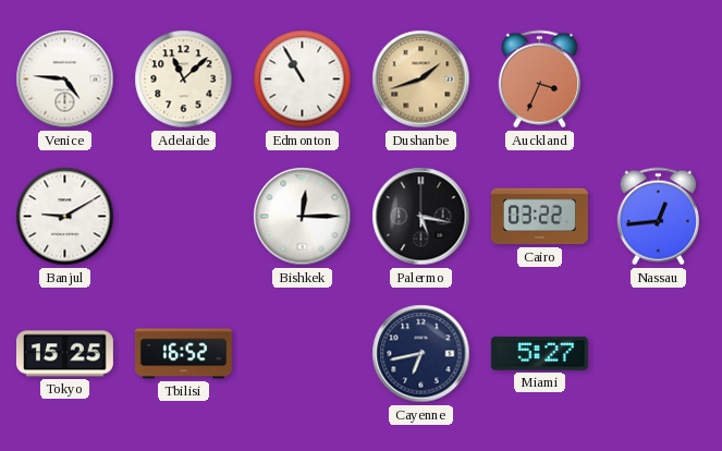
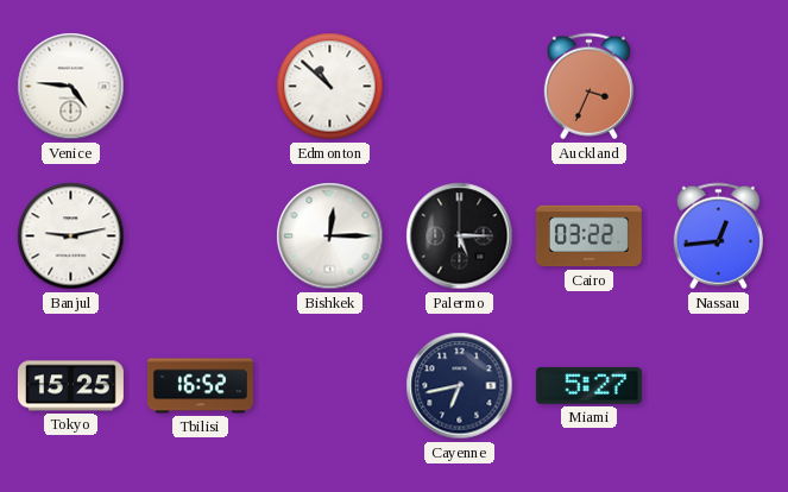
Adelaide: 11:08 -> none
Edmonton: 10:55 -> 10:52
Dushanbe: 1:42 -> none
Banjul: 9:10 -> 9:13
Palermo: 5:17 -> 5:15
